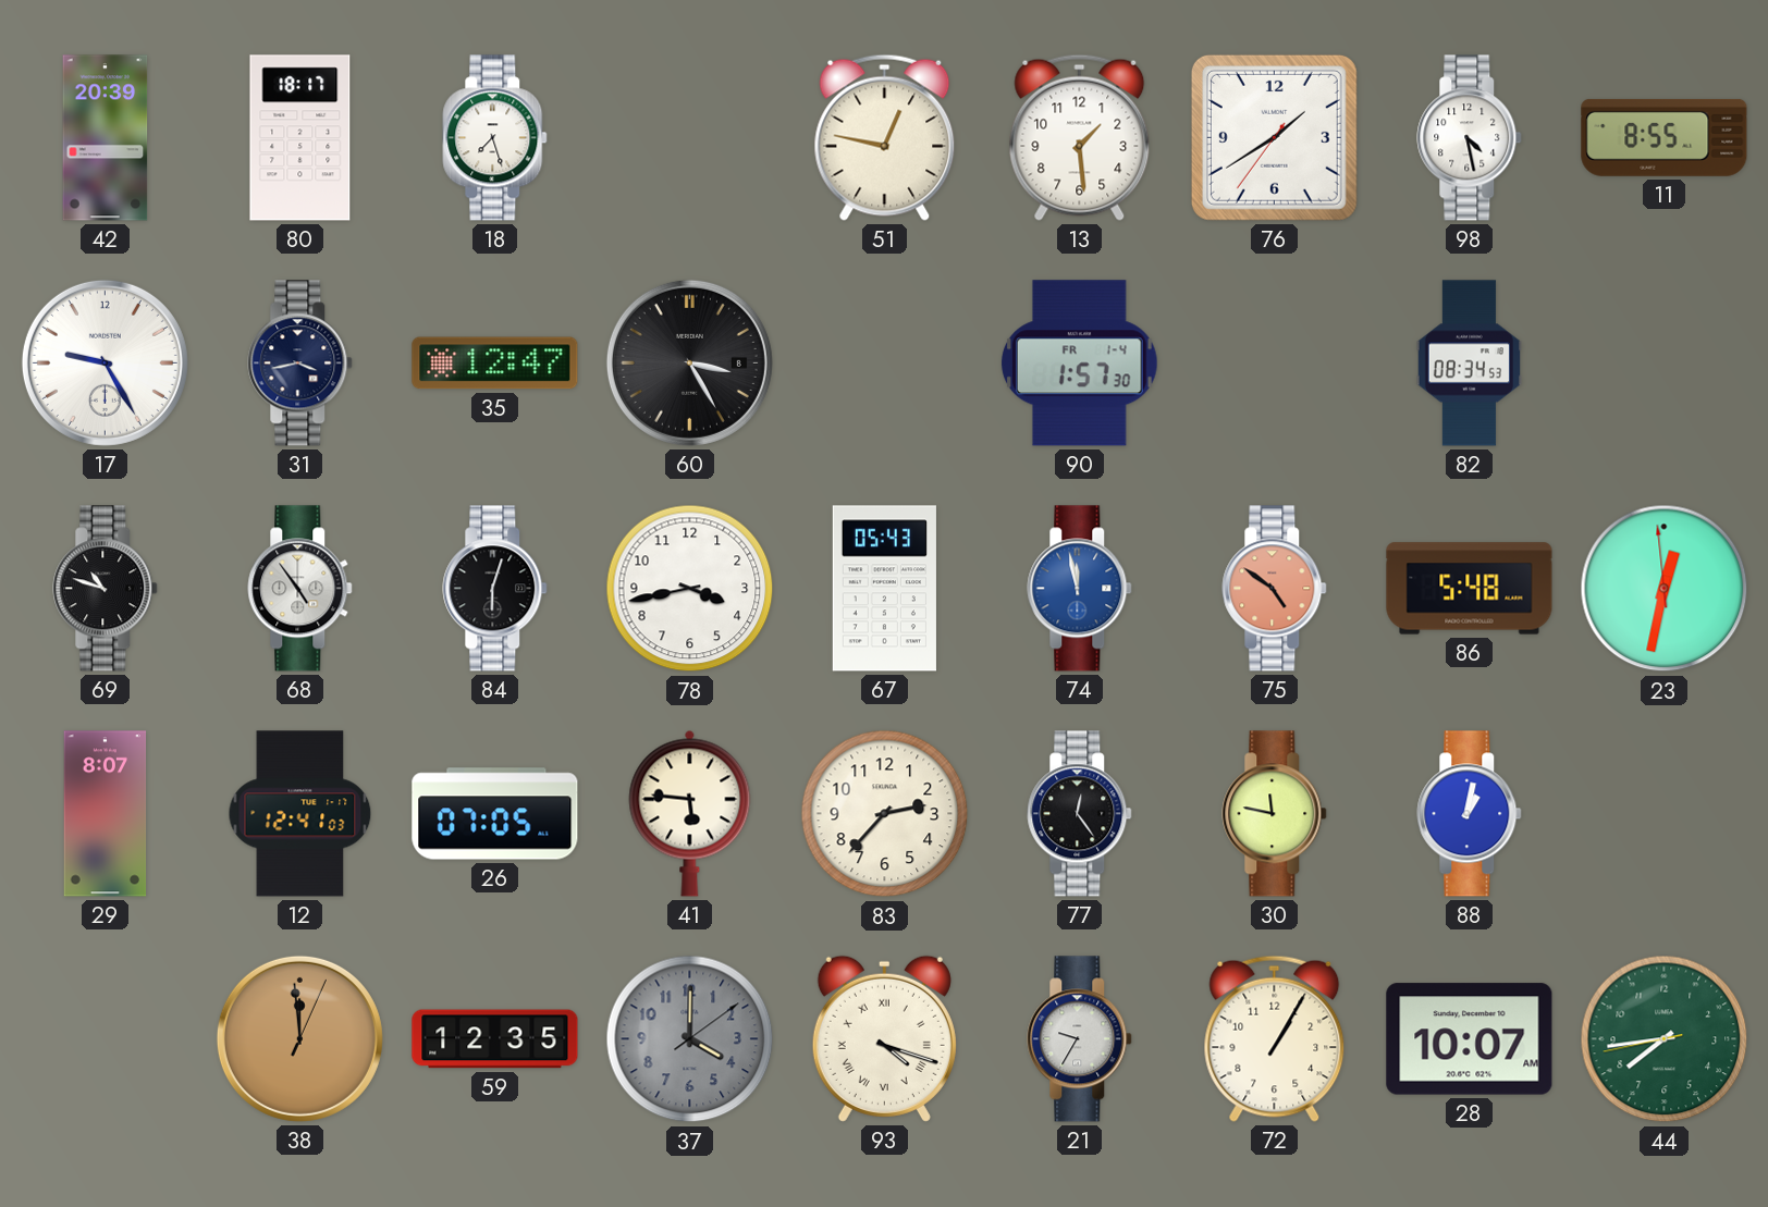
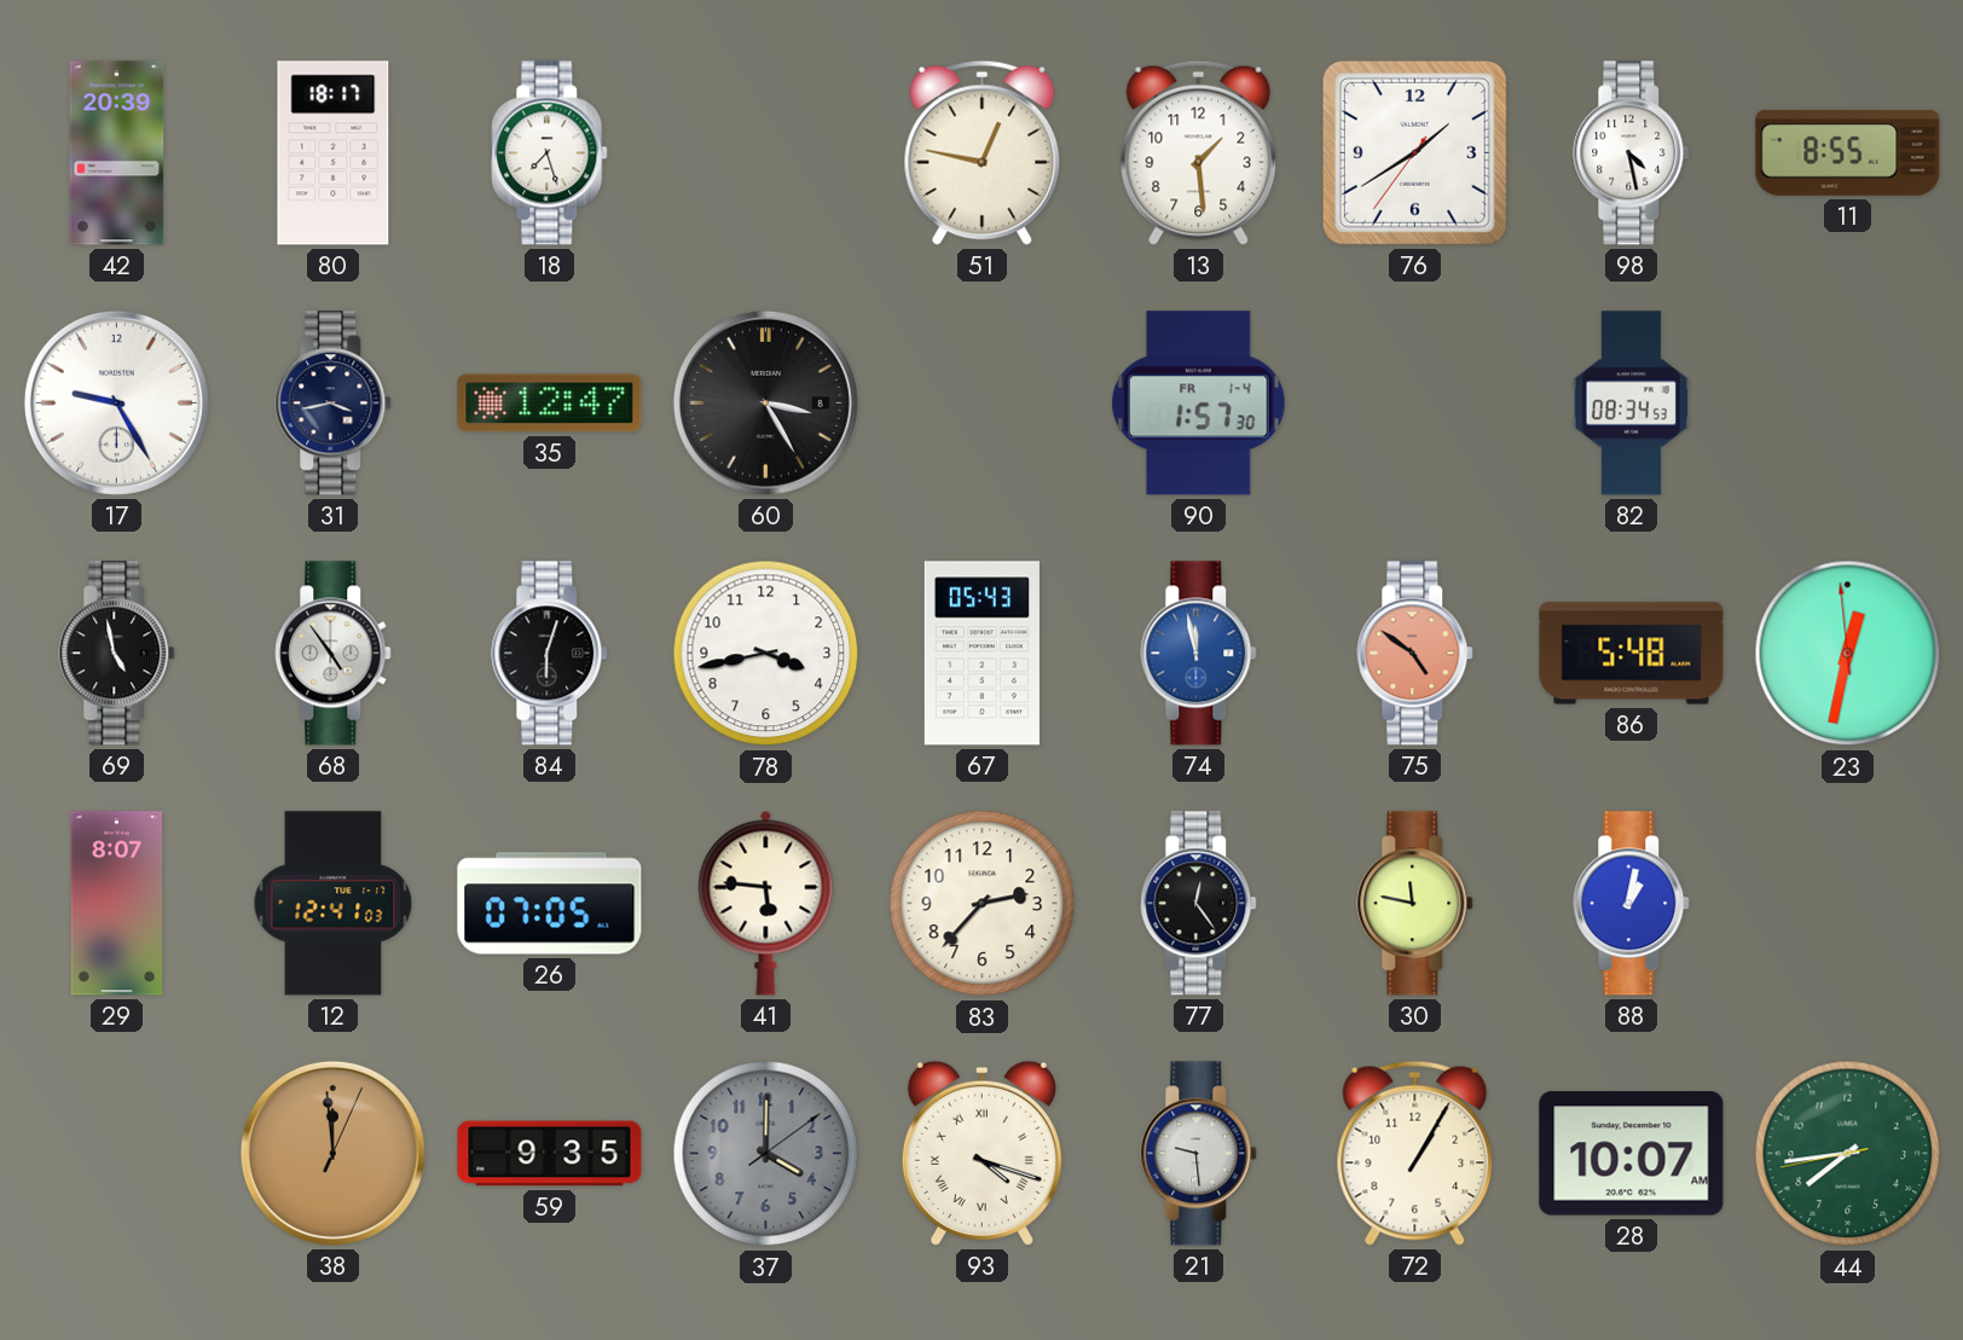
69: 10:48 -> 4:58
59: 12:35 -> 9:35
21: 9:35 -> 9:29
